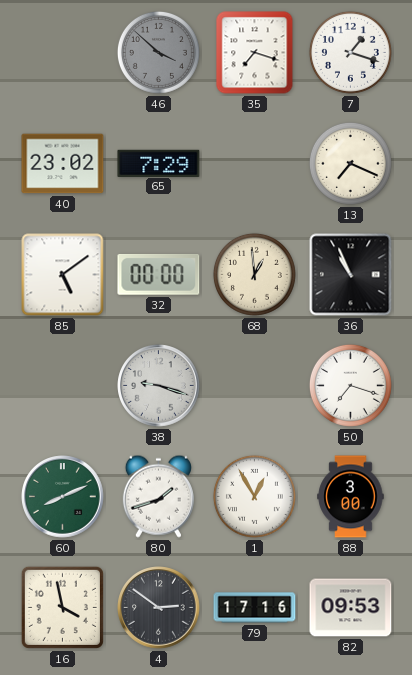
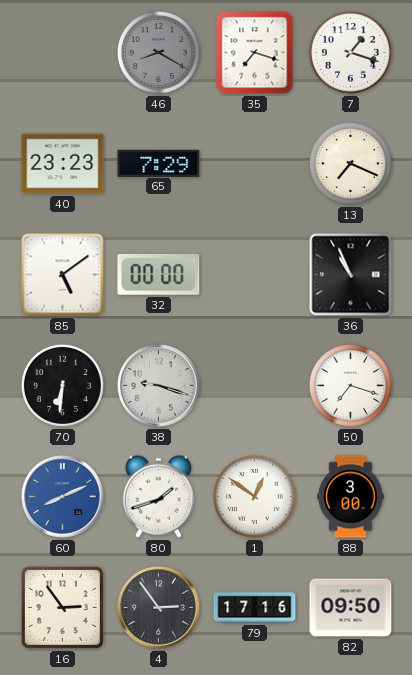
46: 3:52 -> 8:20
40: 23:02 -> 23:23
68: 12:59 -> none
70: none -> 6:31
60 dial: green -> blue
1: 12:55 -> 12:51
16: 3:58 -> 2:54
4: 2:51 -> 2:54
82: 09:53 -> 09:50
